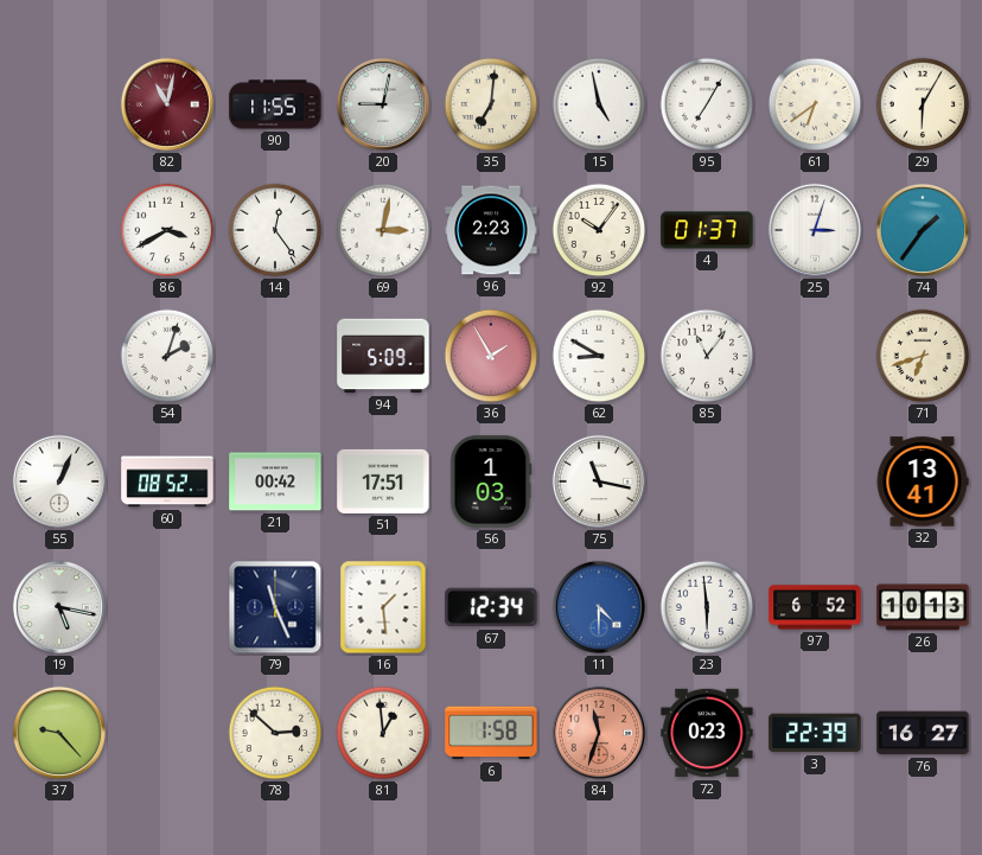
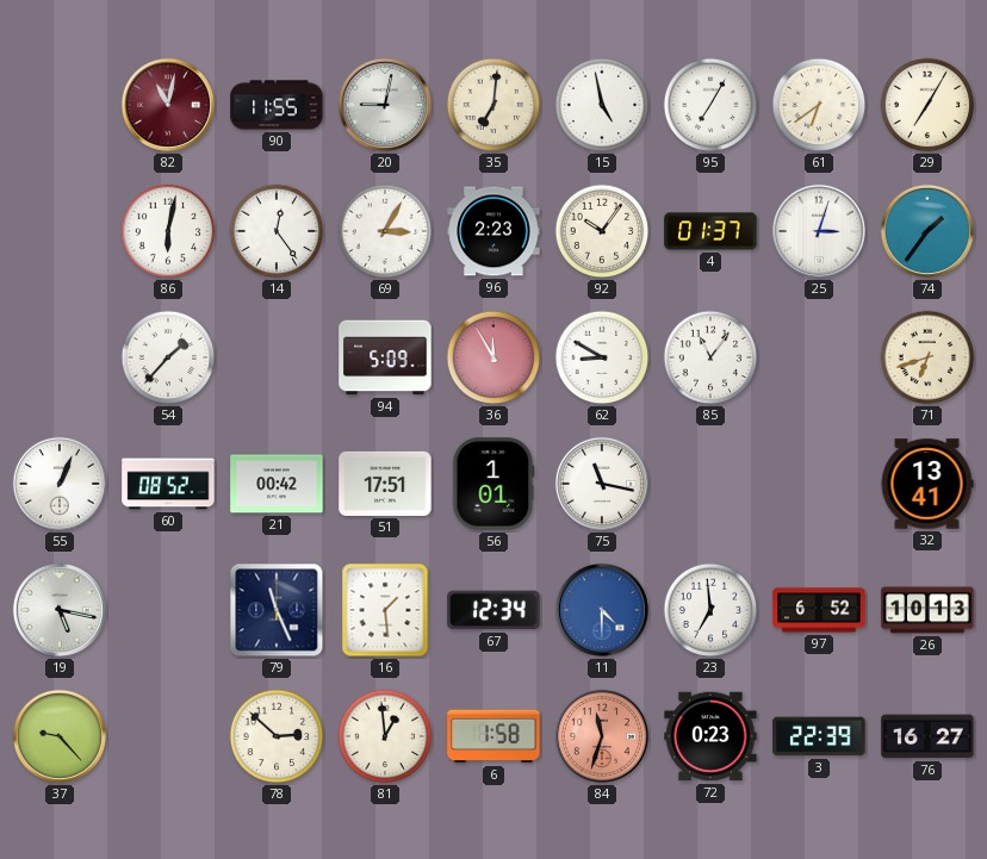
29: 6:05 -> 7:05
86: 3:40 -> 6:02
69: 3:02 -> 3:05
54: 2:03 -> 1:37
36: 1:55 -> 11:55
56: 1:03 -> 1:01
23: 5:59 -> 6:59
